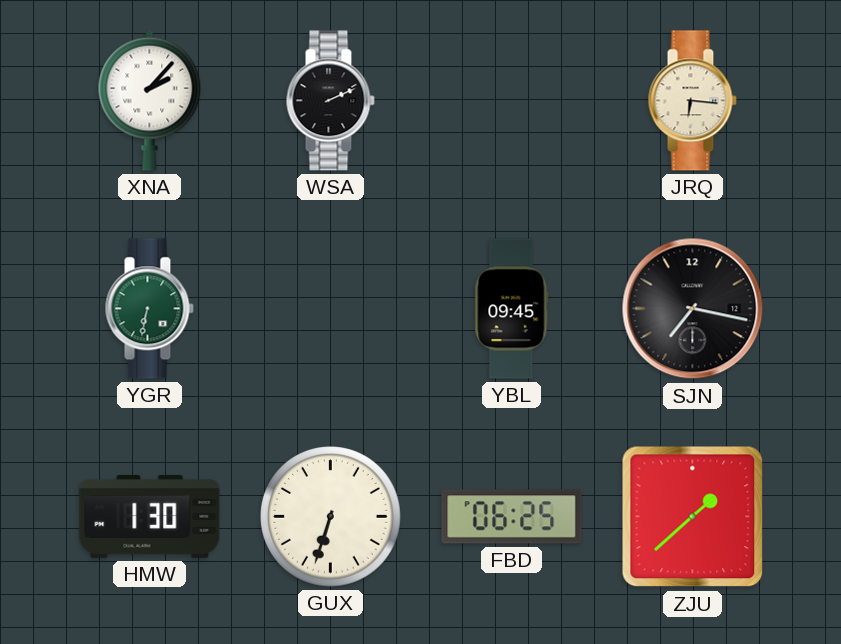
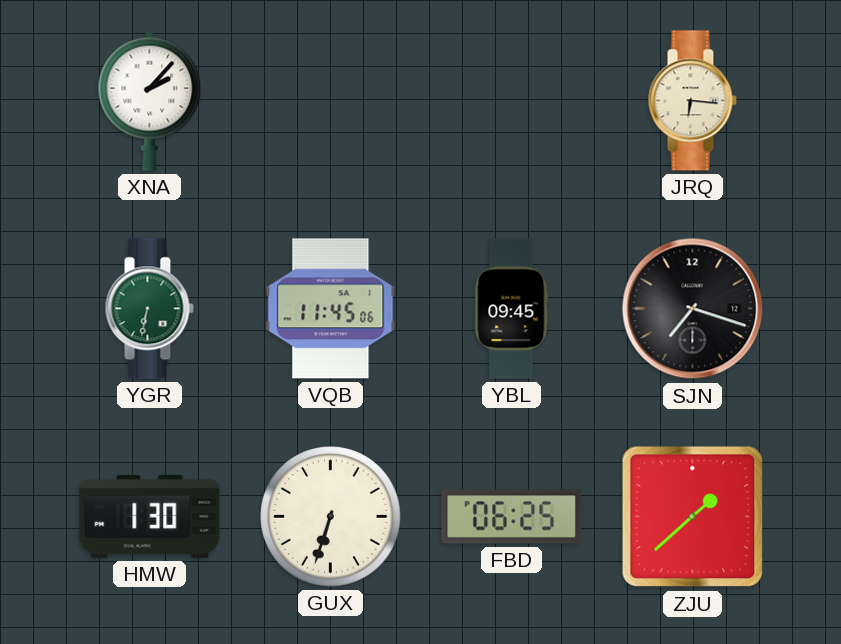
WSA: 2:11 -> none
VQB: none -> 11:45
SJN: 7:17 -> 7:18
